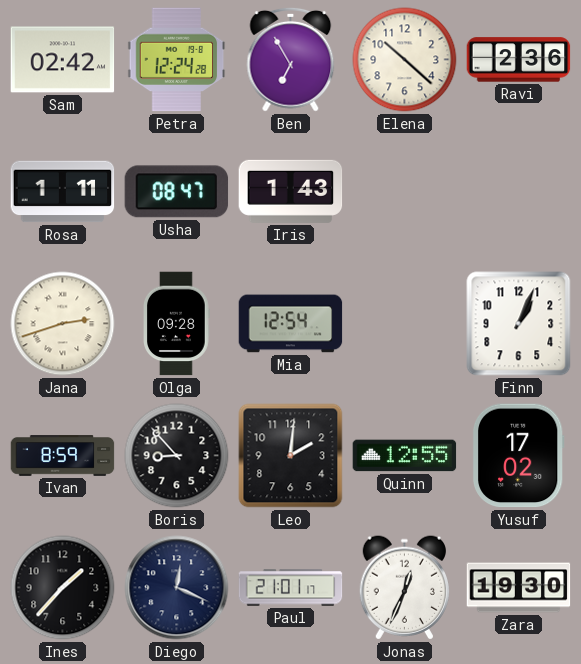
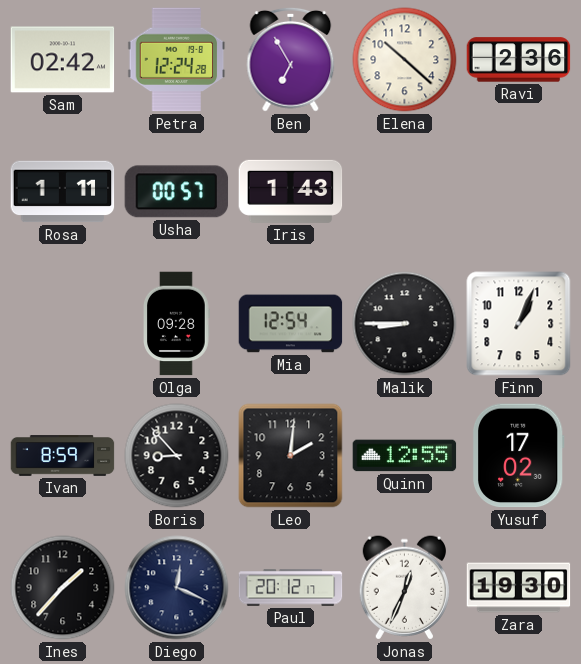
Usha: 08:47 -> 00:57
Jana: 2:42 -> none
Malik: none -> 8:45
Paul: 21:01 -> 20:12
